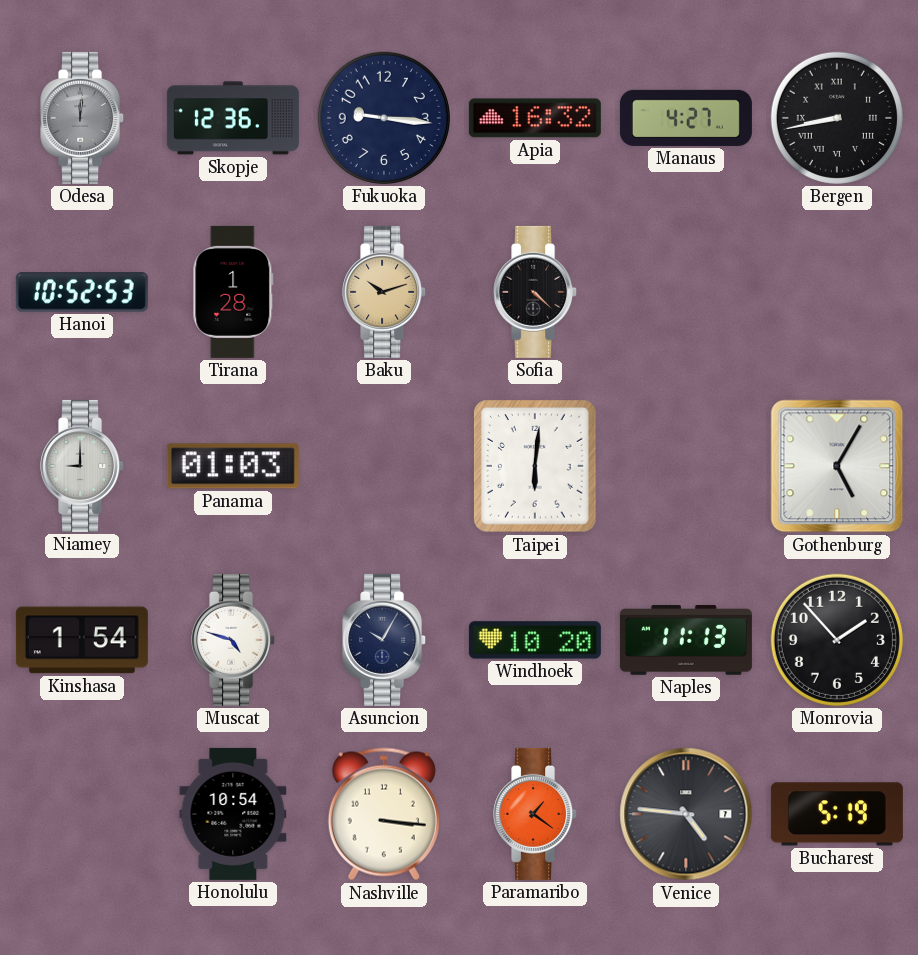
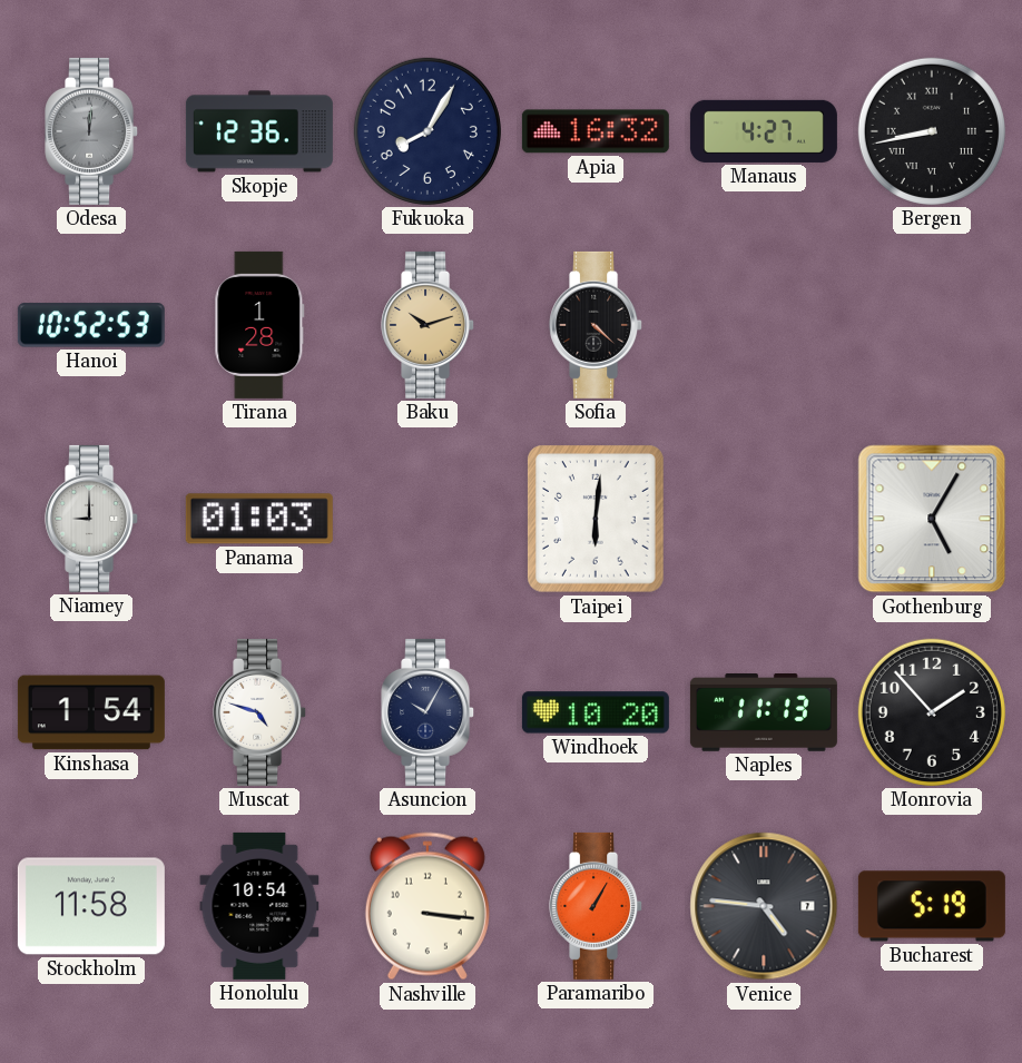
Fukuoka: 9:16 -> 8:05
Stockholm: none -> 11:58
Paramaribo: 1:21 -> 1:05
